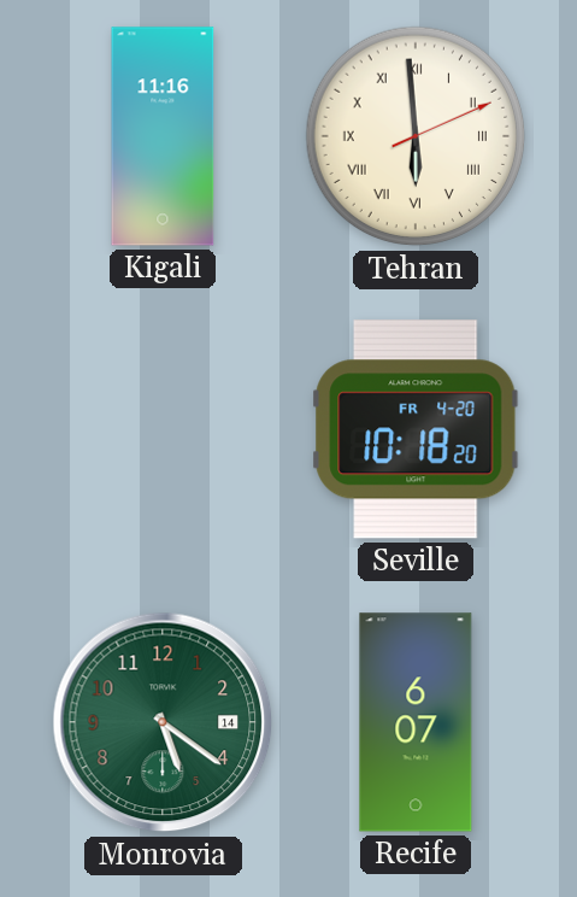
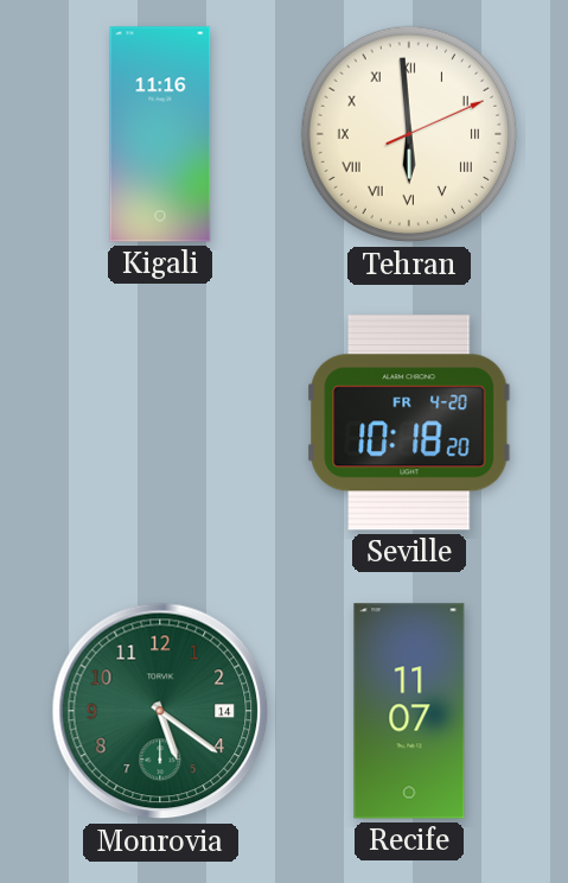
Recife: 6:07 -> 11:07
